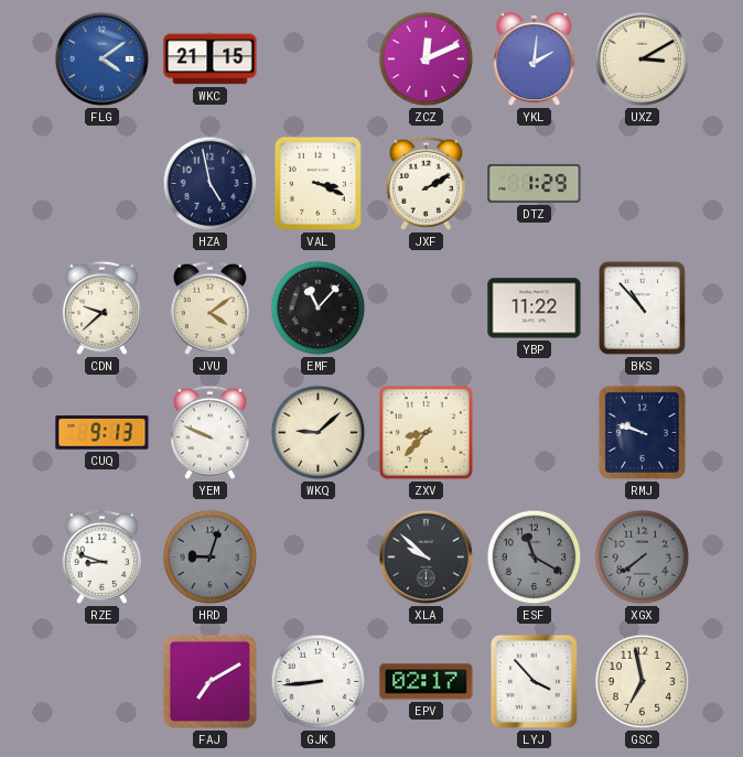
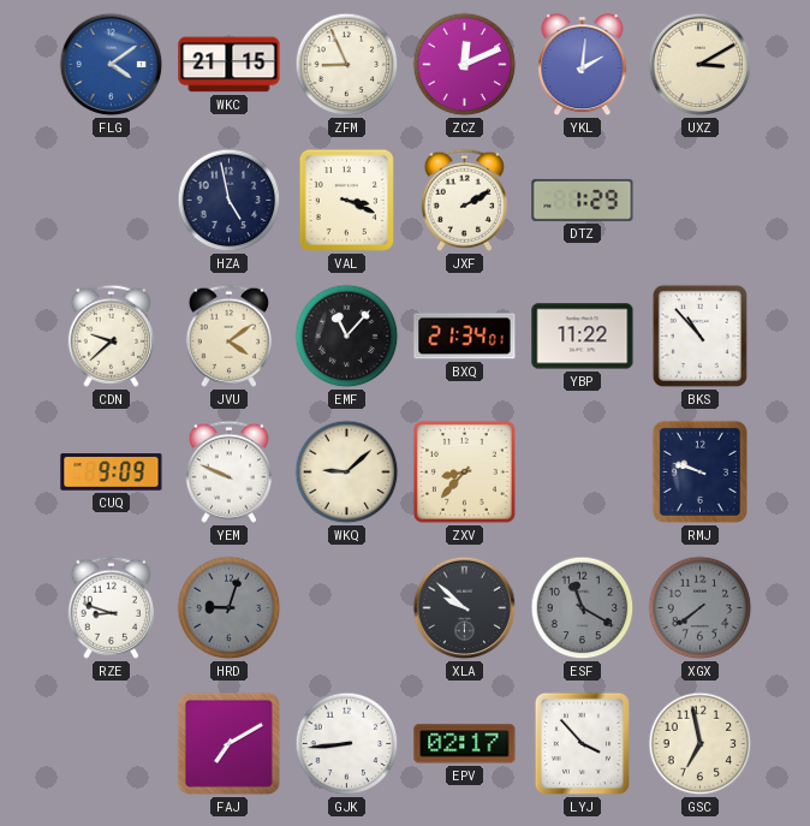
ZFM: none -> 8:56
BXQ: none -> 21:34
CUQ: 9:13 -> 9:09
